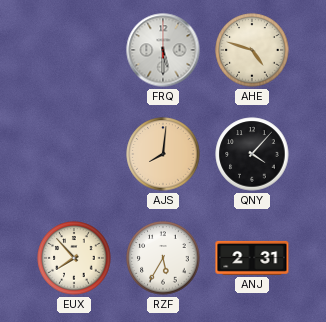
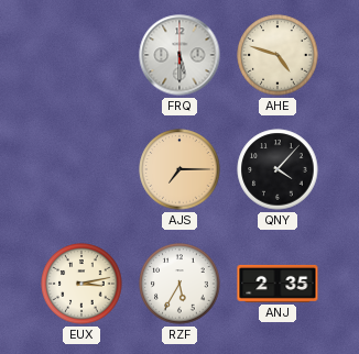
AJS: 8:01 -> 7:15
EUX: 7:53 -> 3:13
ANJ: 2:31 -> 2:35
